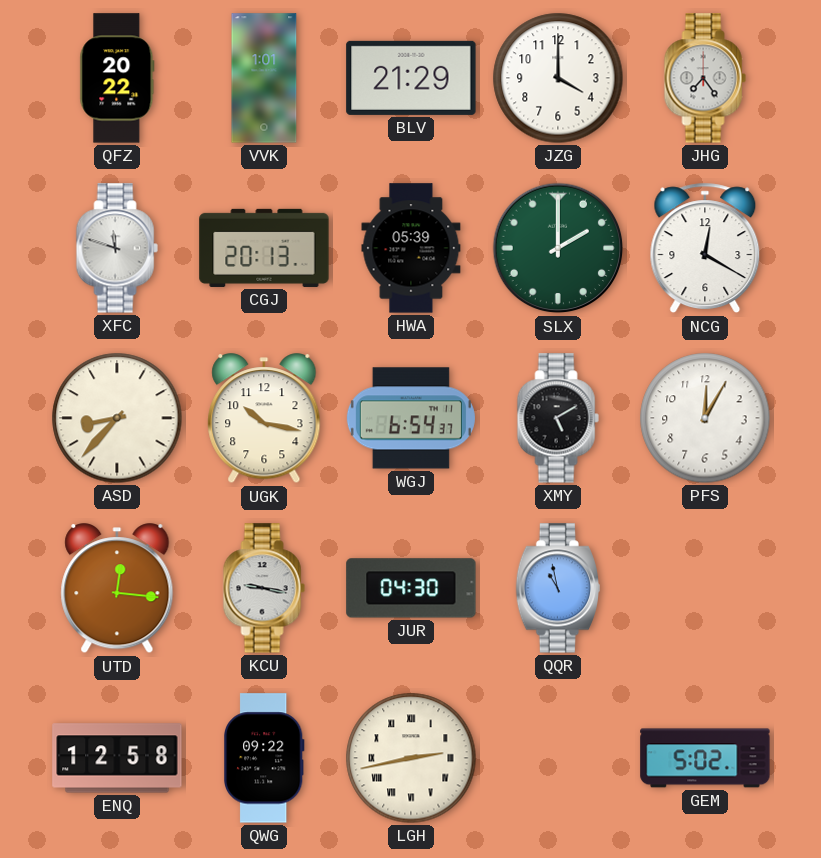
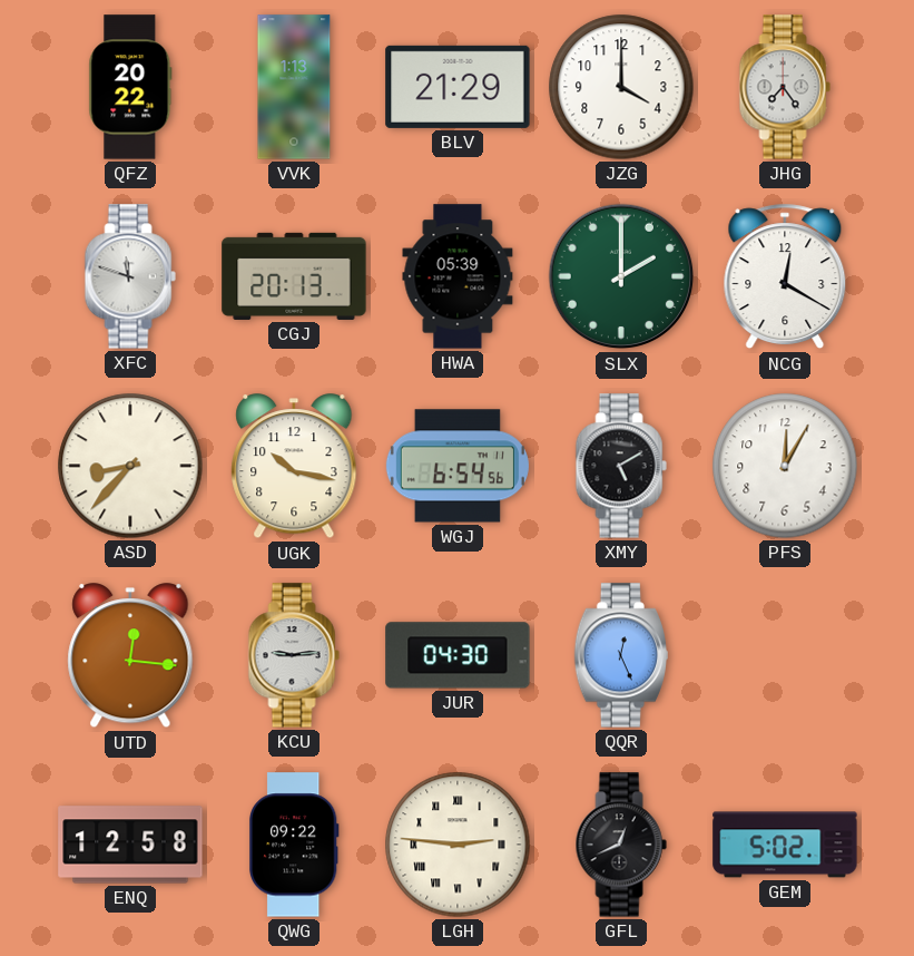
VVK: 1:01 -> 1:13
WGJ: 6:54:37 -> 6:54:56
KCU: 9:17 -> 9:14
QQR: 10:58 -> 12:26
LGH: 2:43 -> 2:46
GFL: none -> 12:41
